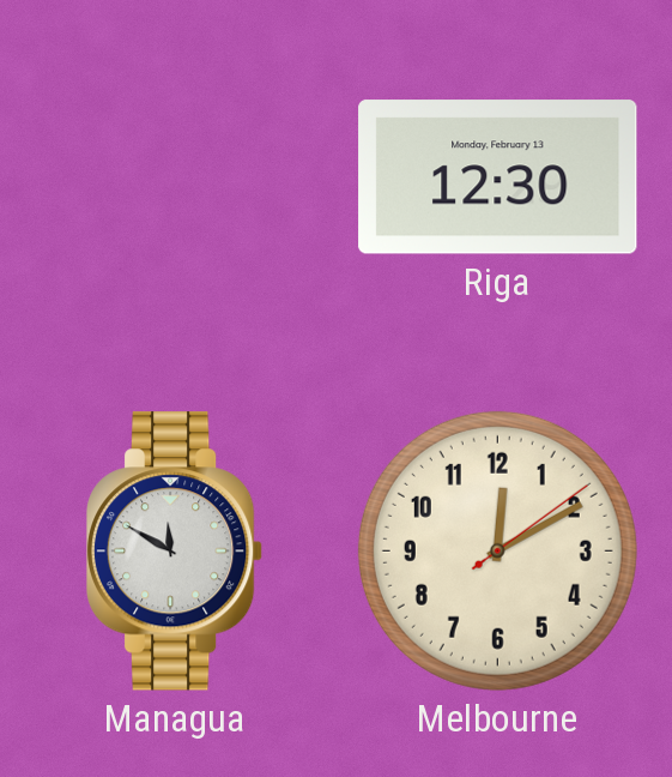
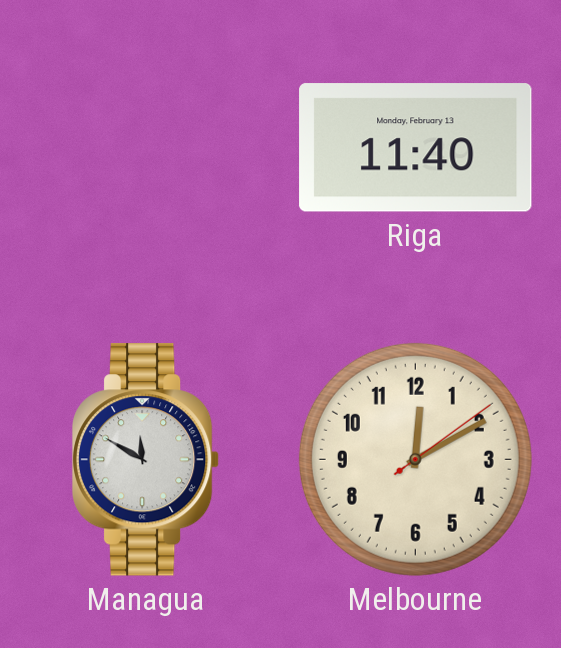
Riga: 12:30 -> 11:40
